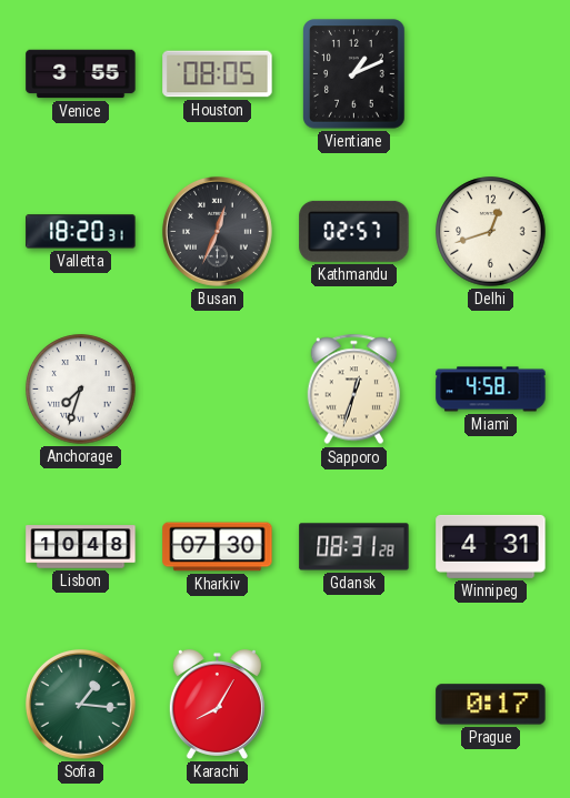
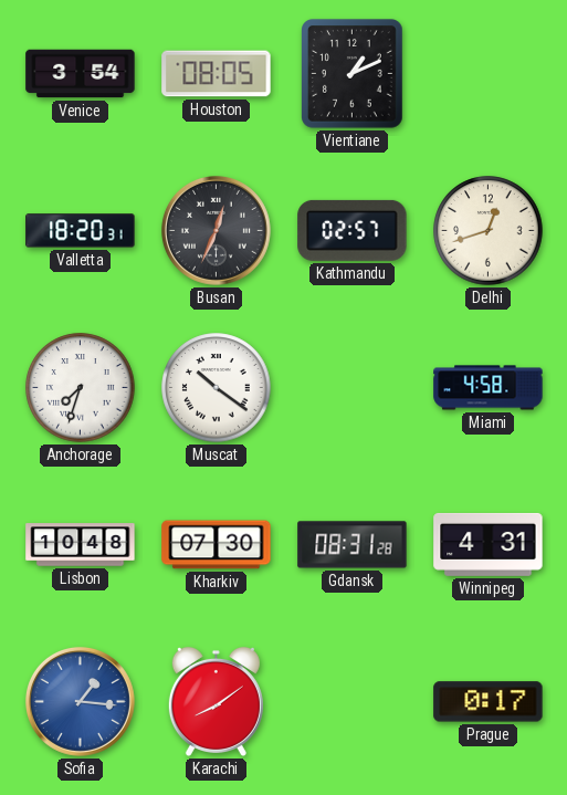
Venice: 3:55 -> 3:54
Muscat: none -> 10:21
Sapporo: 12:33 -> none
Sofia dial: green -> blue
Karachi: 8:05 -> 8:09
